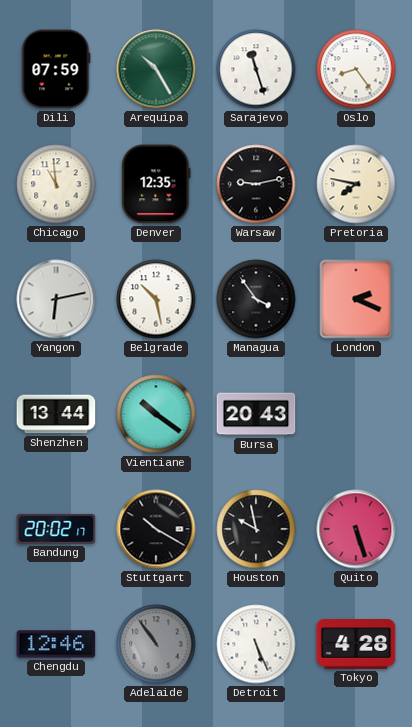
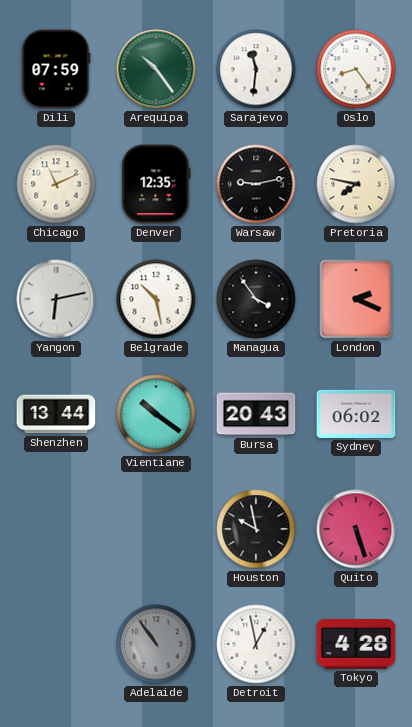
Arequipa: 10:25 -> 10:24
Sarajevo: 11:27 -> 11:31
Chicago: 10:59 -> 11:11
Sydney: none -> 06:02
Bandung: 20:02 -> none
Stuttgart: 10:20 -> none
Chengdu: 12:46 -> none
Detroit: 5:26 -> 12:58
